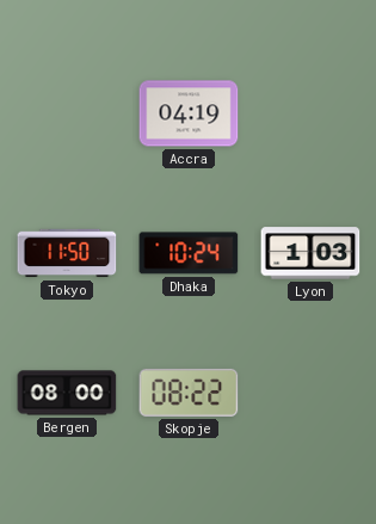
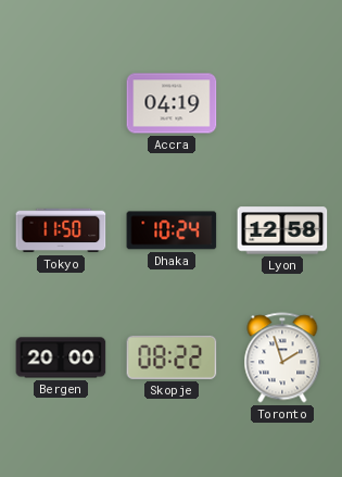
Lyon: 1:03 -> 12:58
Bergen: 08:00 -> 20:00
Toronto: none -> 1:57
